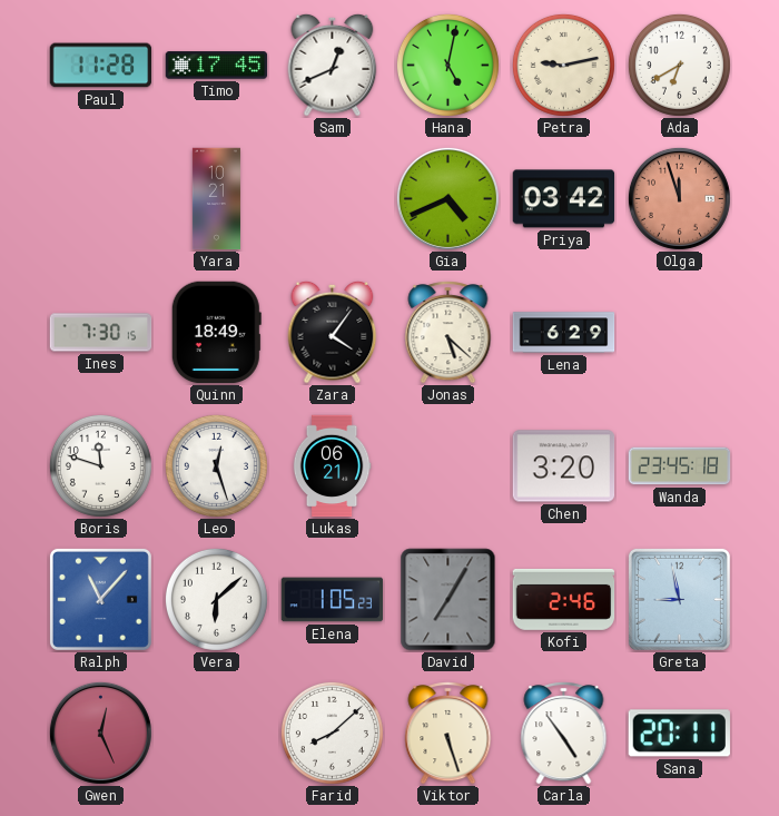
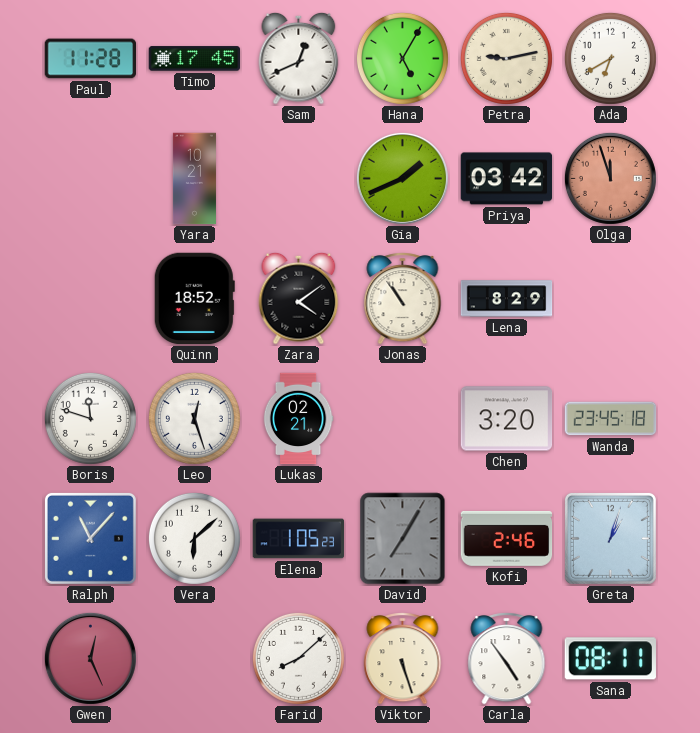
Hana: 5:02 -> 5:05
Gia: 4:41 -> 1:41
Ines: 7:30 -> none
Quinn: 18:49 -> 18:52
Zara: 4:06 -> 4:09
Jonas: 5:22 -> 10:54
Lena: 6:29 -> 8:29
Lukas: 06:21 -> 02:21
Greta: 8:58 -> 1:03
Sana: 20:11 -> 08:11
